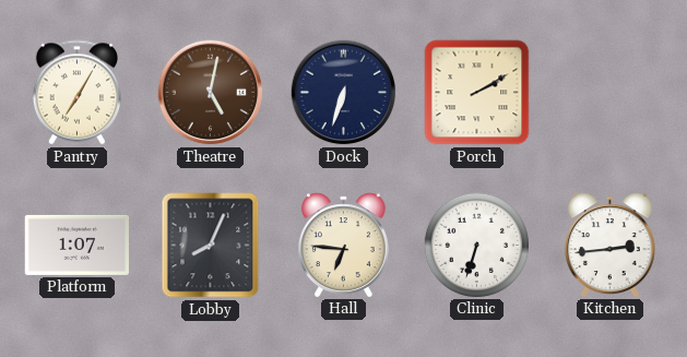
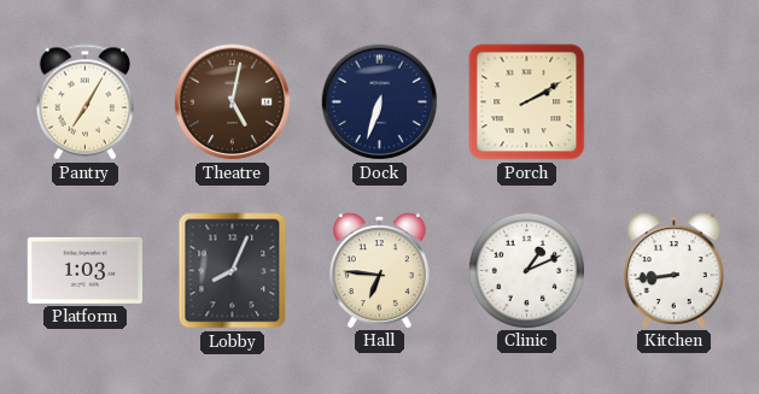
Platform: 1:07 -> 1:03
Clinic: 6:33 -> 1:11
Kitchen: 2:44 -> 8:44
